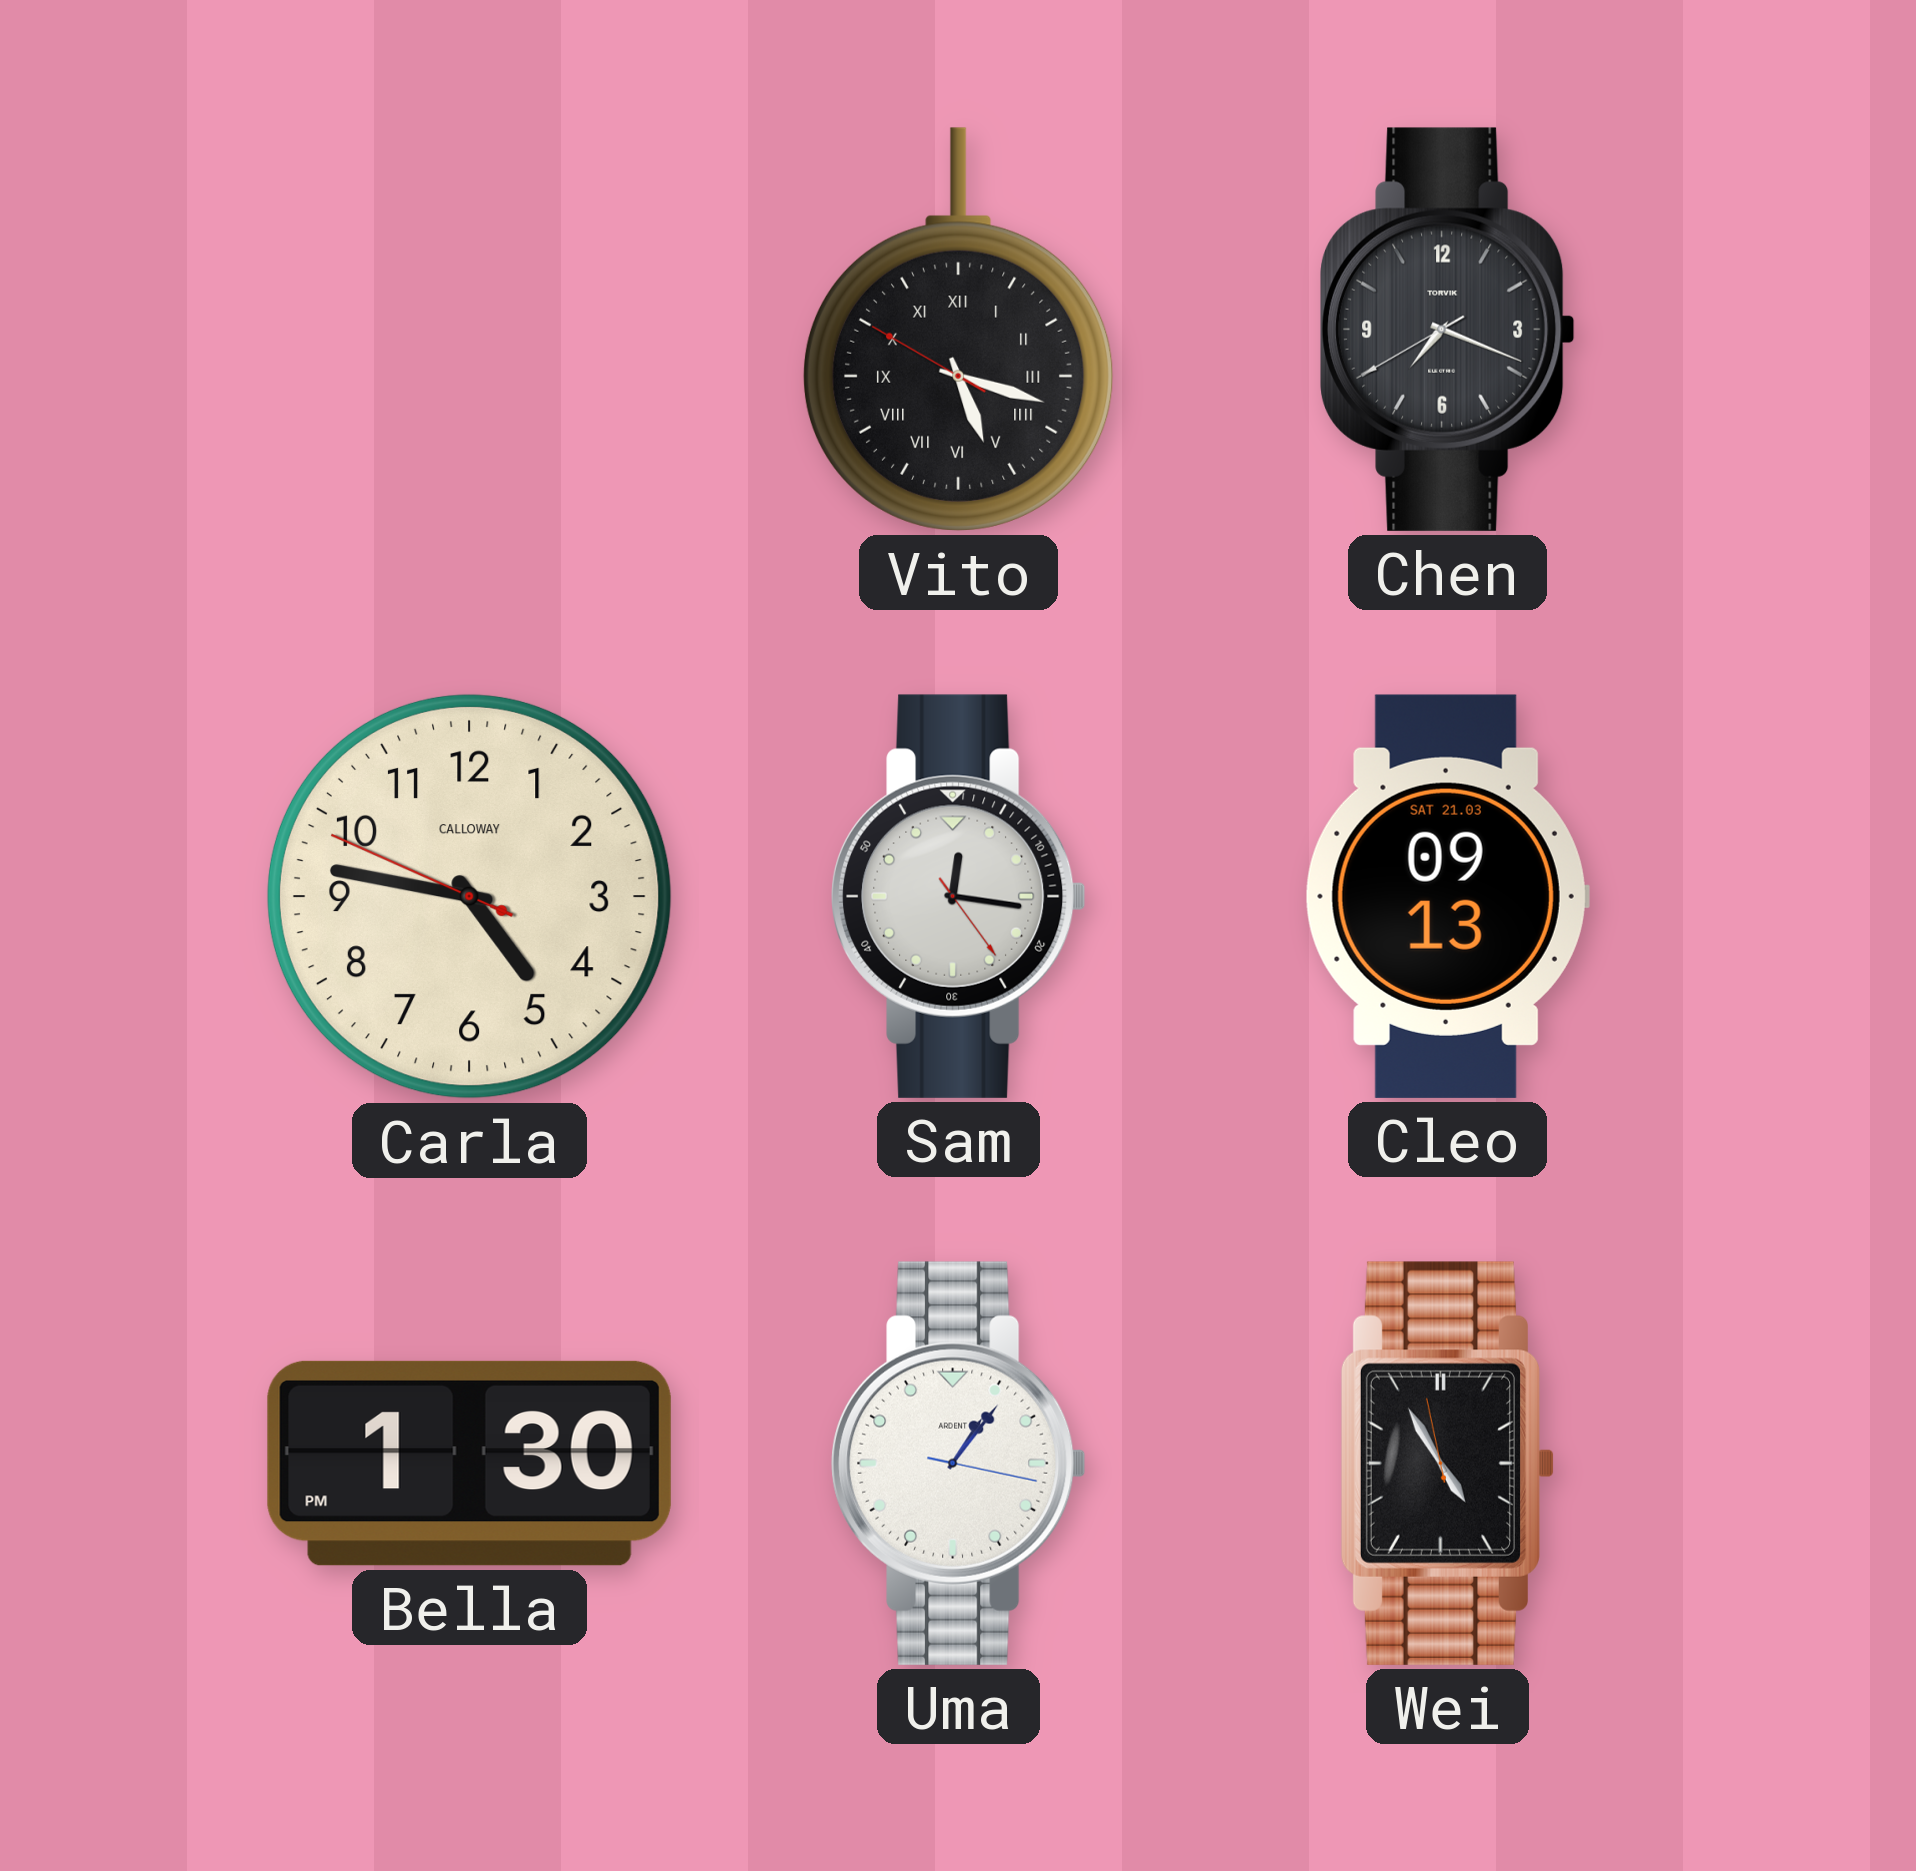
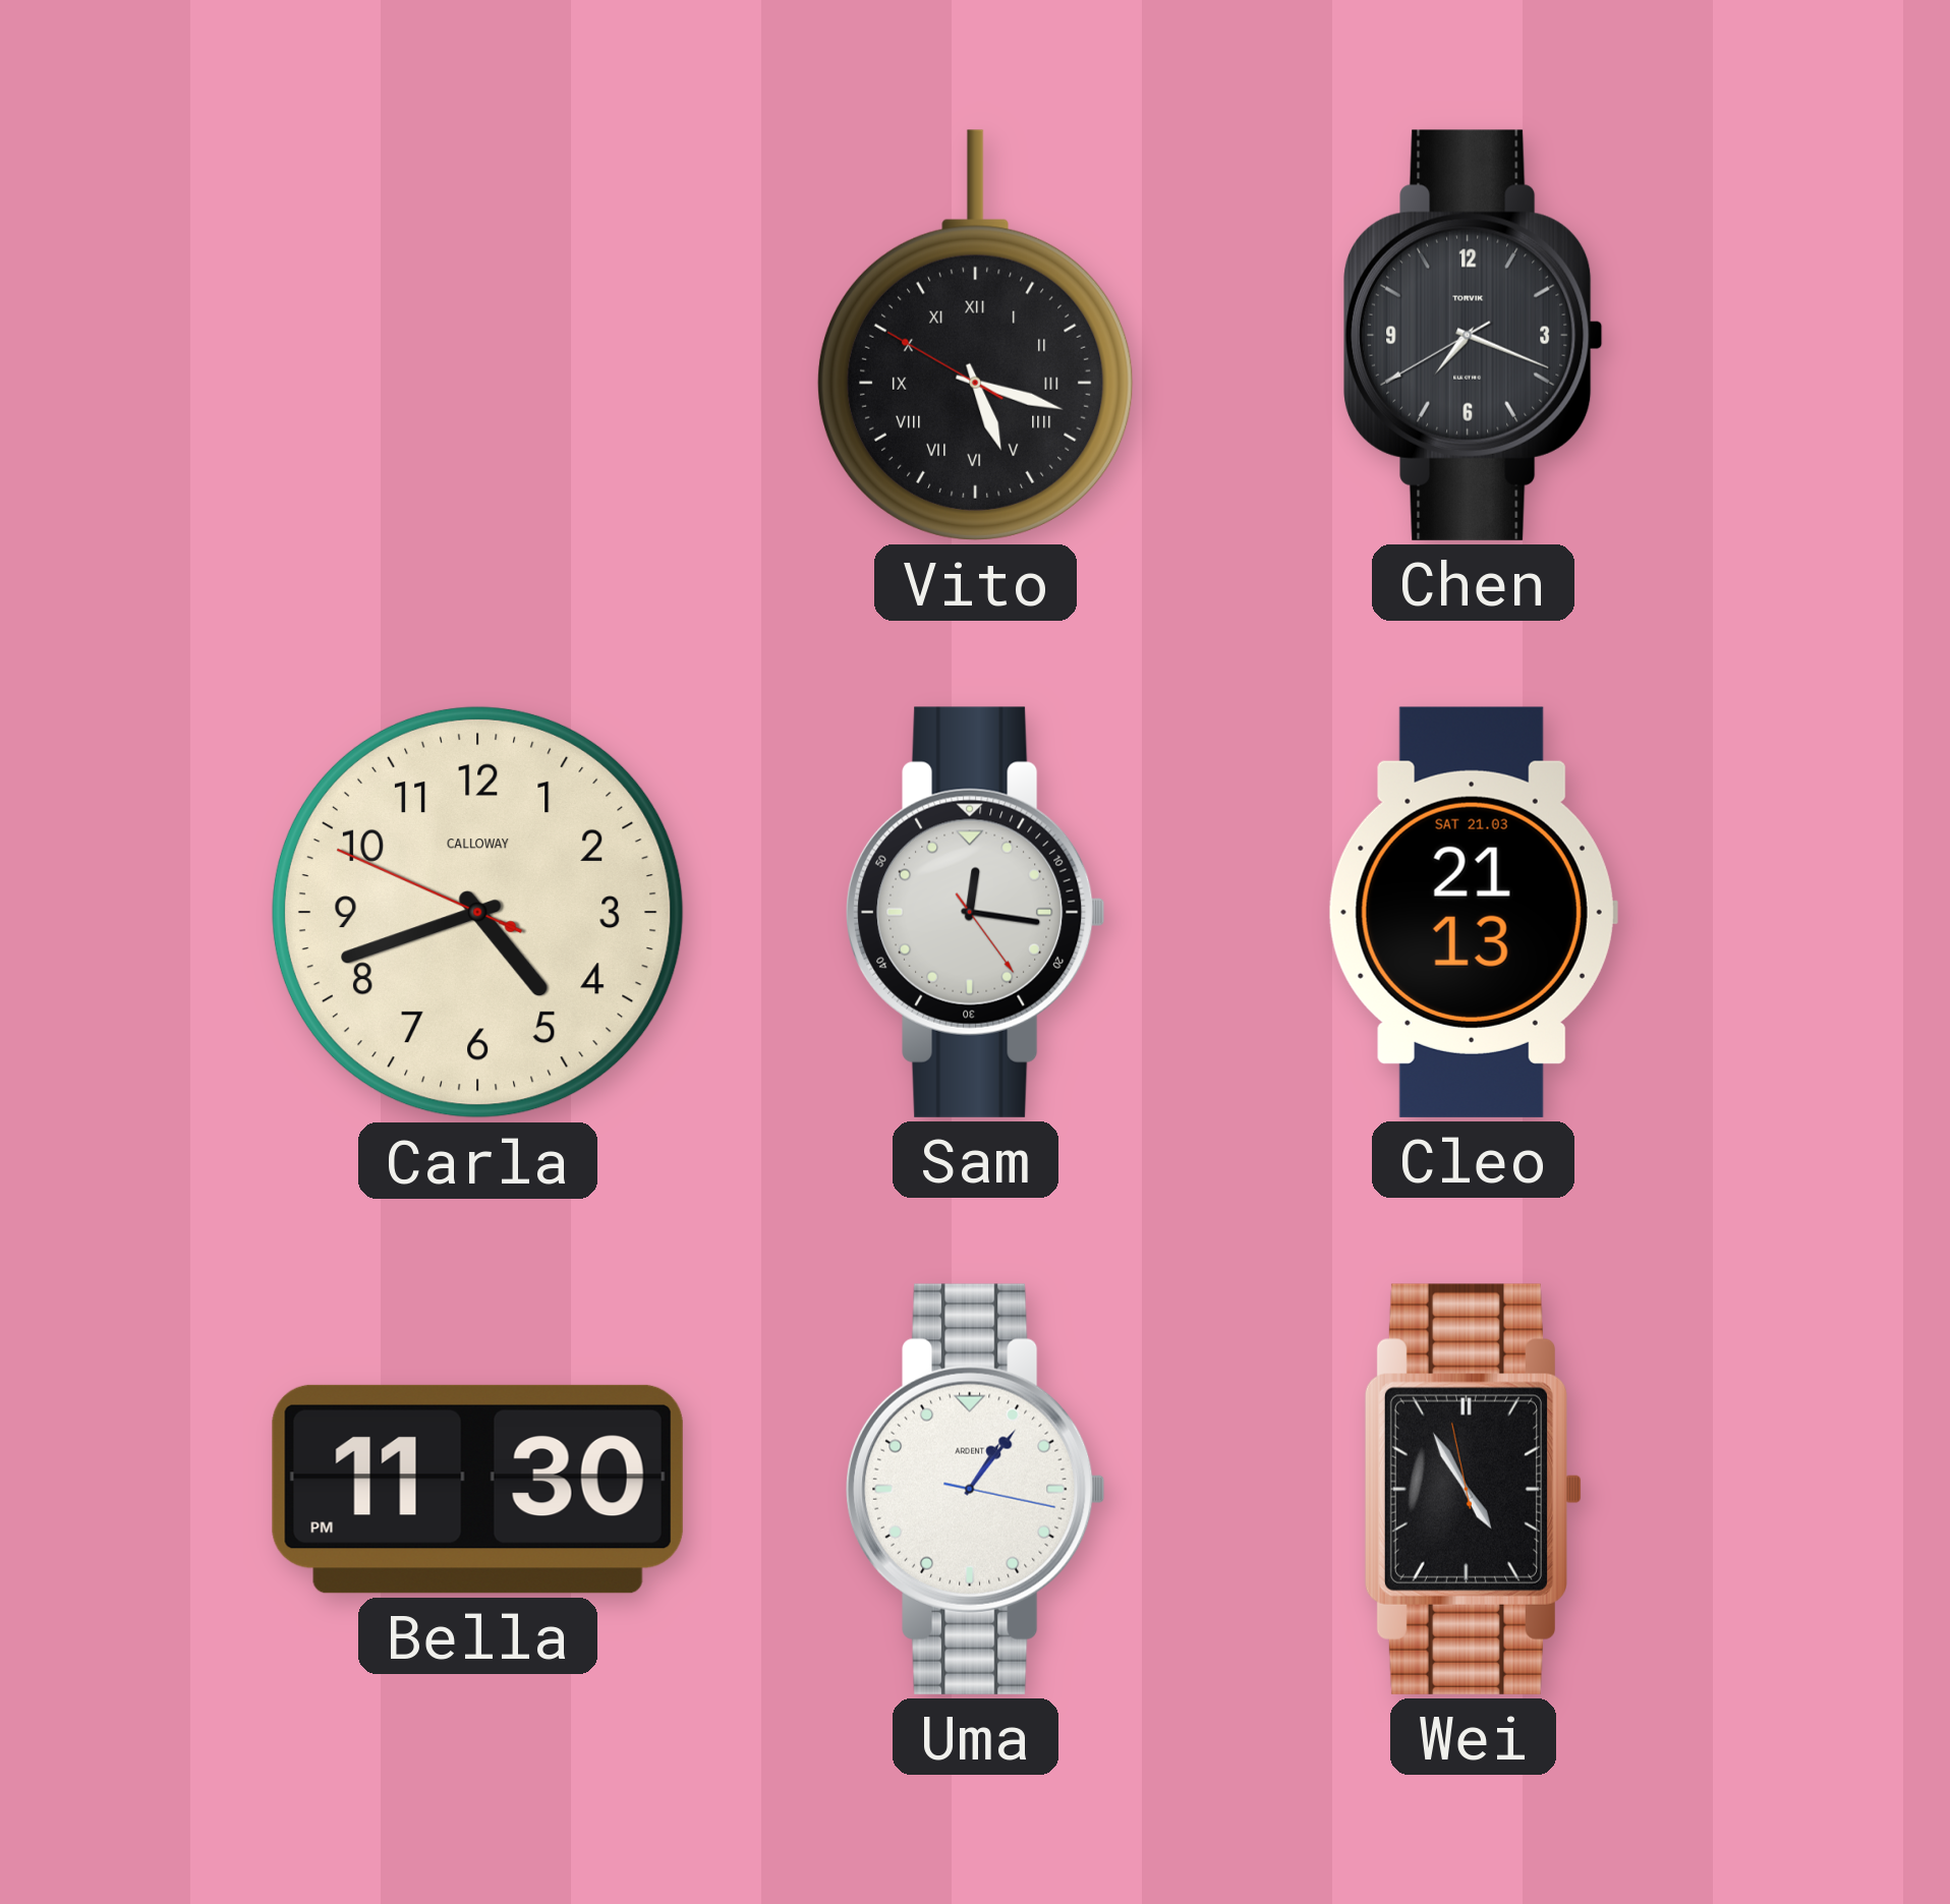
Carla: 4:46 -> 4:41
Cleo: 09:13 -> 21:13
Bella: 1:30 -> 11:30
